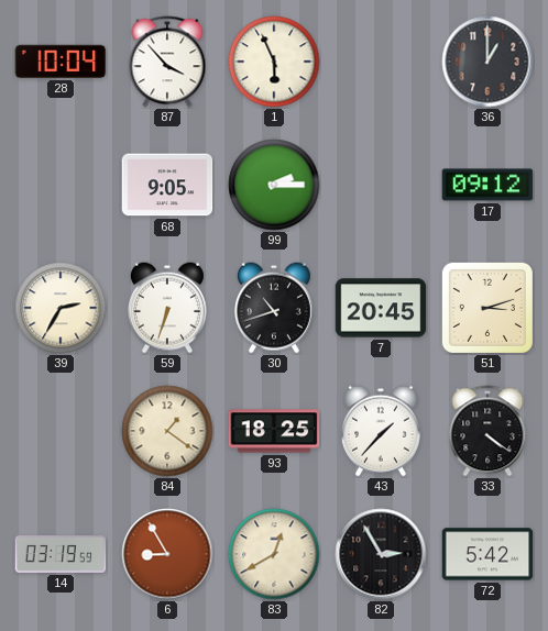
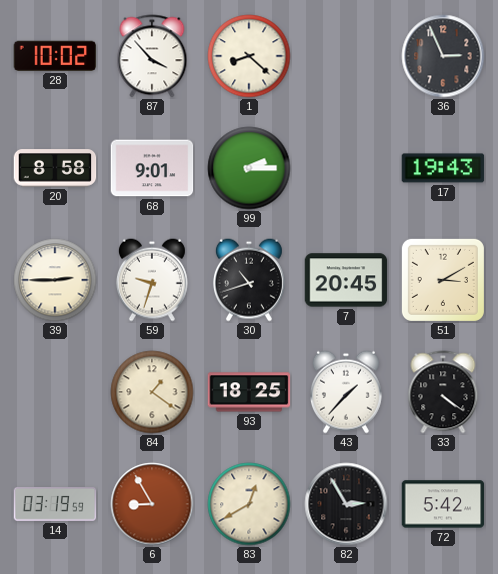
28: 10:04 -> 10:02
1: 5:56 -> 8:22
36: 1:00 -> 2:56
20: none -> 8:58
68: 9:05 -> 9:01
17: 09:12 -> 19:43
39: 2:35 -> 2:45
59: 6:33 -> 9:33
51: 3:12 -> 3:10
